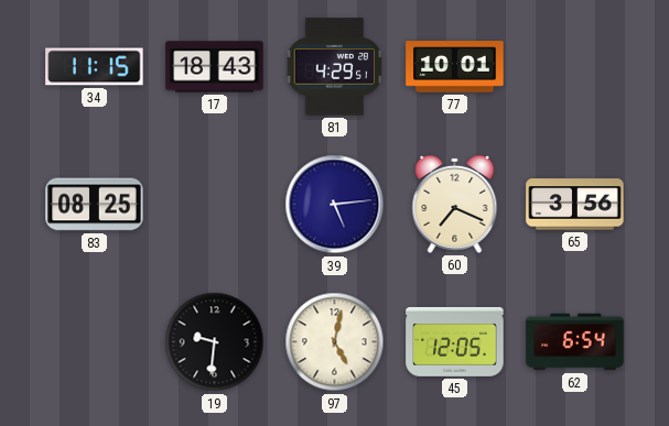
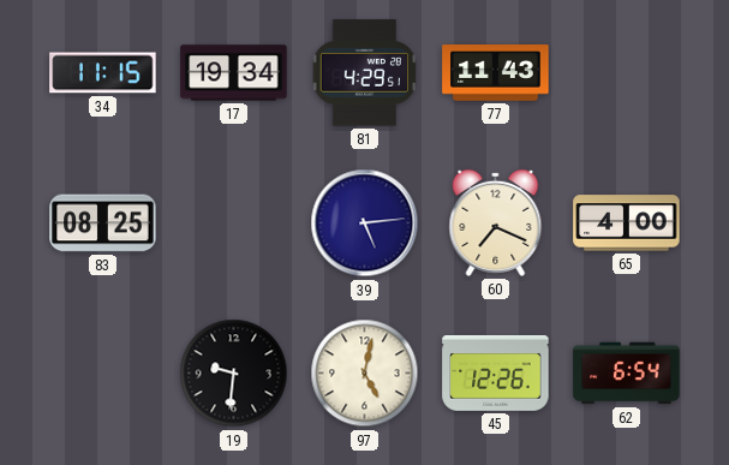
17: 18:43 -> 19:34
77: 10:01 -> 11:43
65: 3:56 -> 4:00
45: 12:05 -> 12:26
